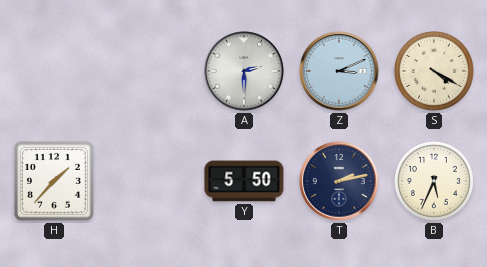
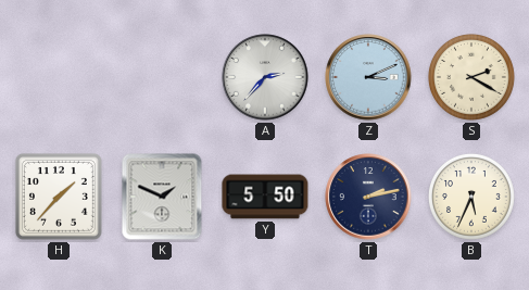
A: 2:30 -> 2:37
S: 4:20 -> 2:20
K: none -> 1:49
